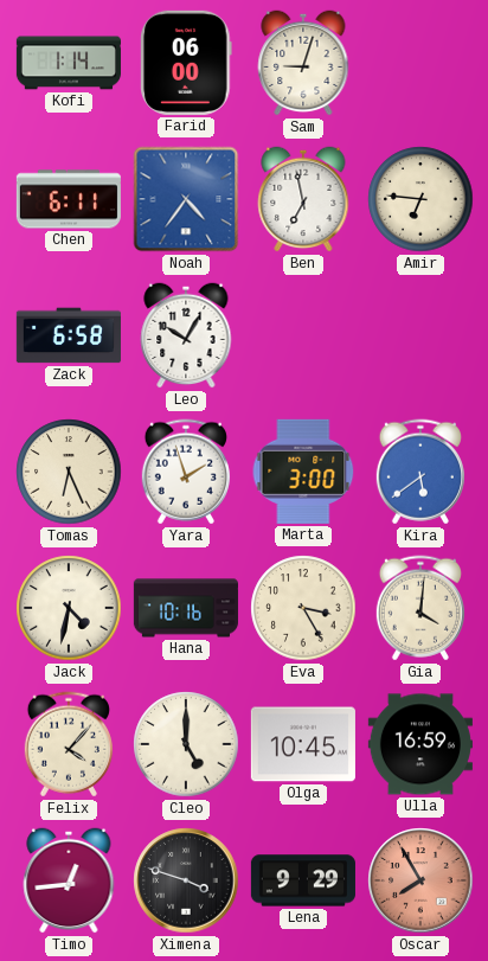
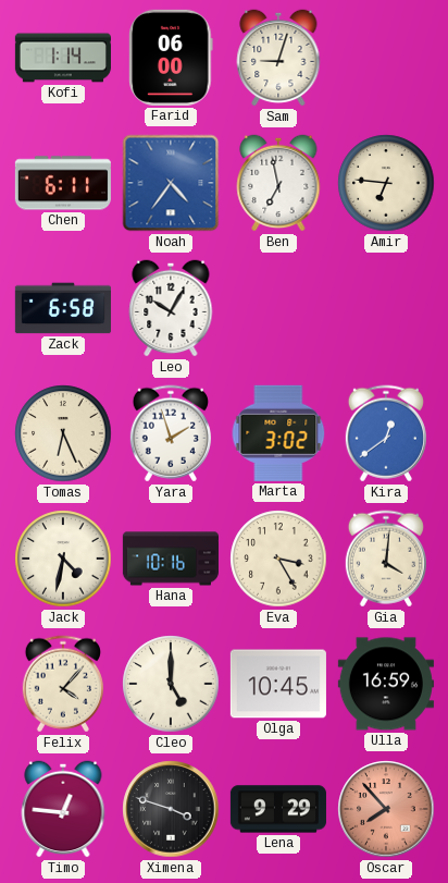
Marta: 3:00 -> 3:02
Kira: 5:39 -> 12:39
Timo: 12:44 -> 12:46
Oscar: 7:55 -> 7:53
